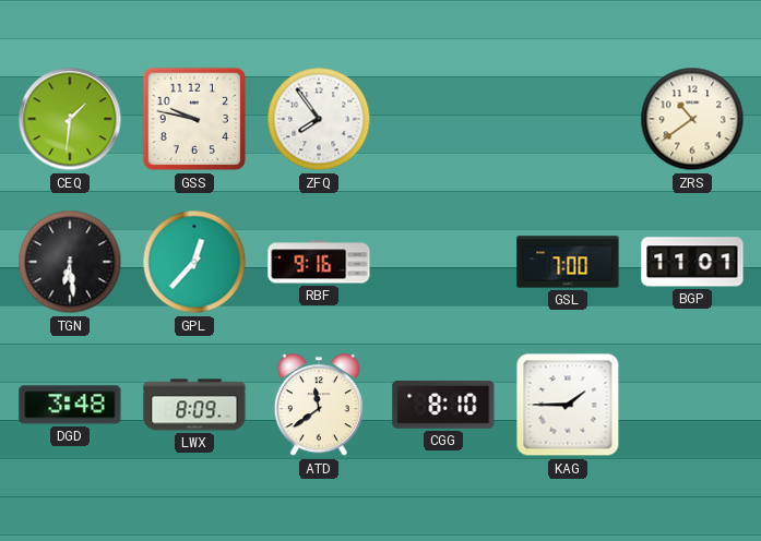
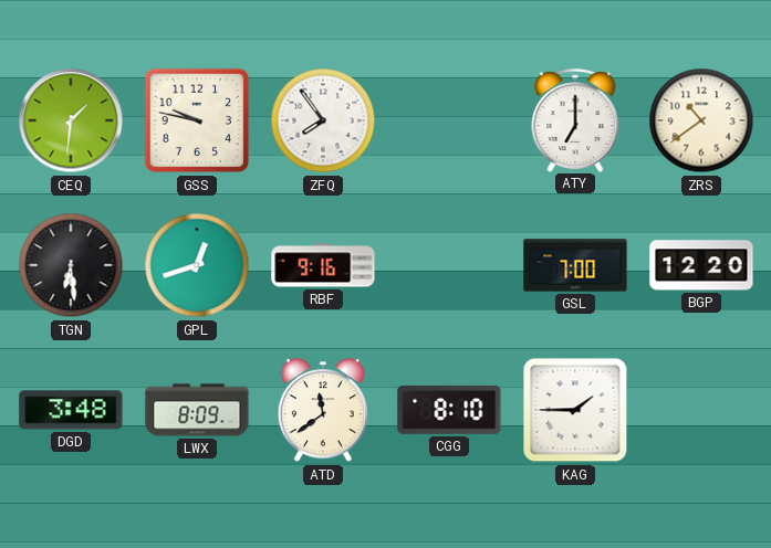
ATY: none -> 7:00
GPL: 12:37 -> 12:42
BGP: 11:01 -> 12:20
